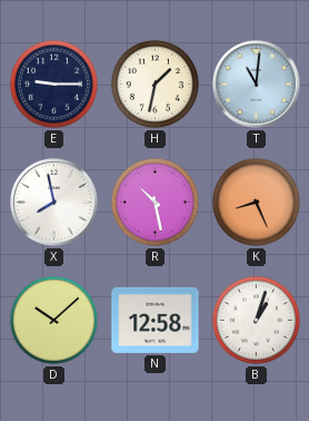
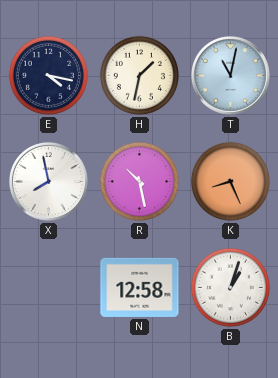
E: 9:15 -> 4:17
T: 11:01 -> 11:02
D: 10:08 -> none
